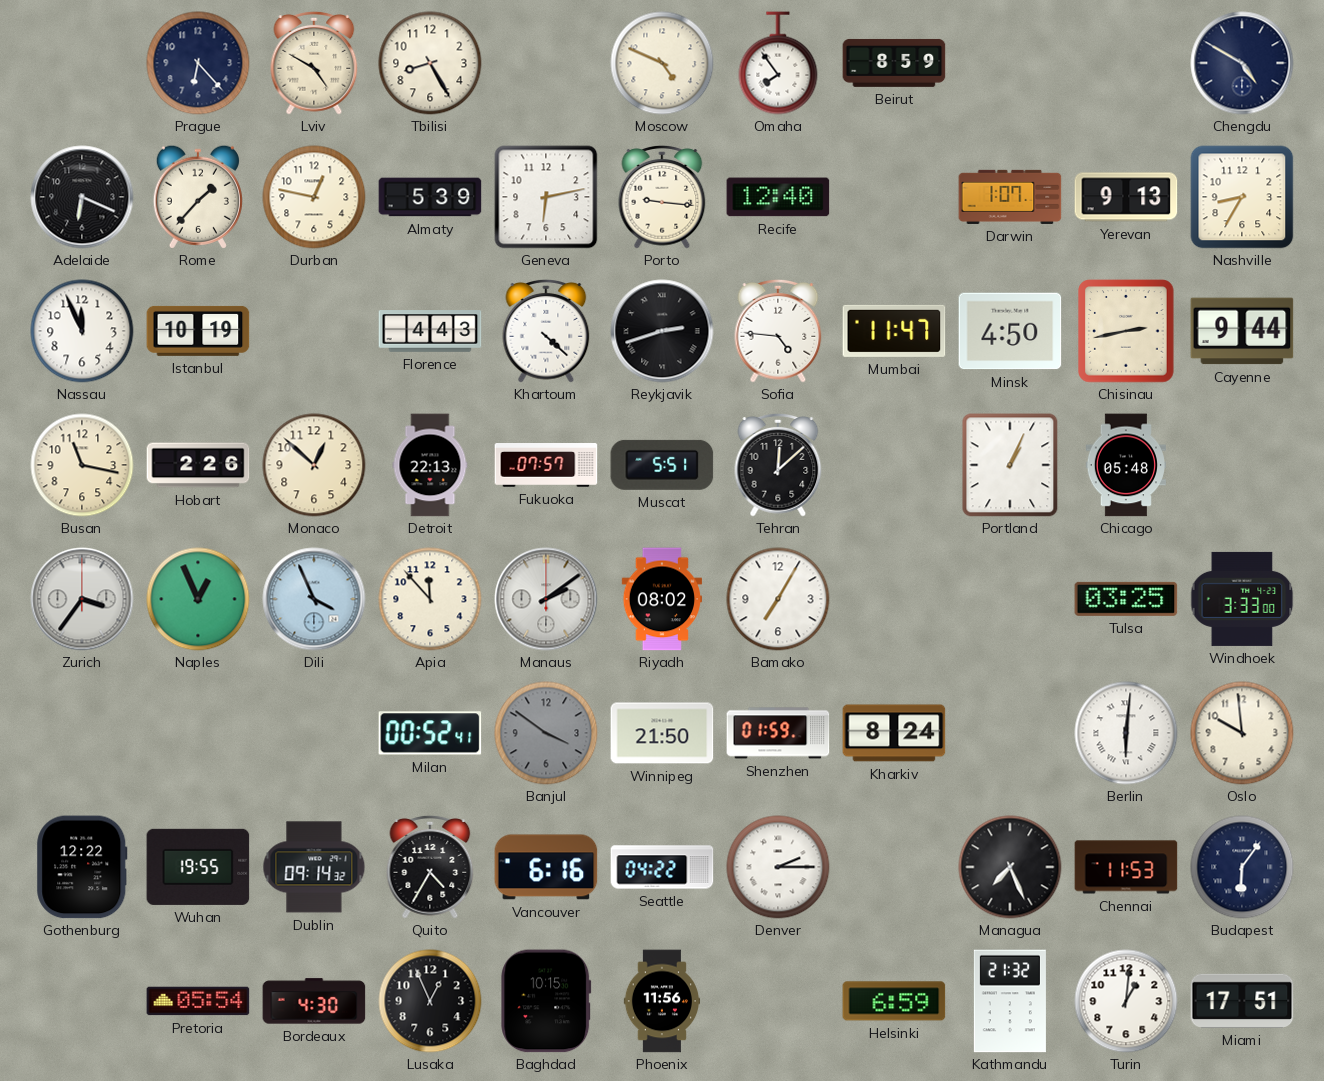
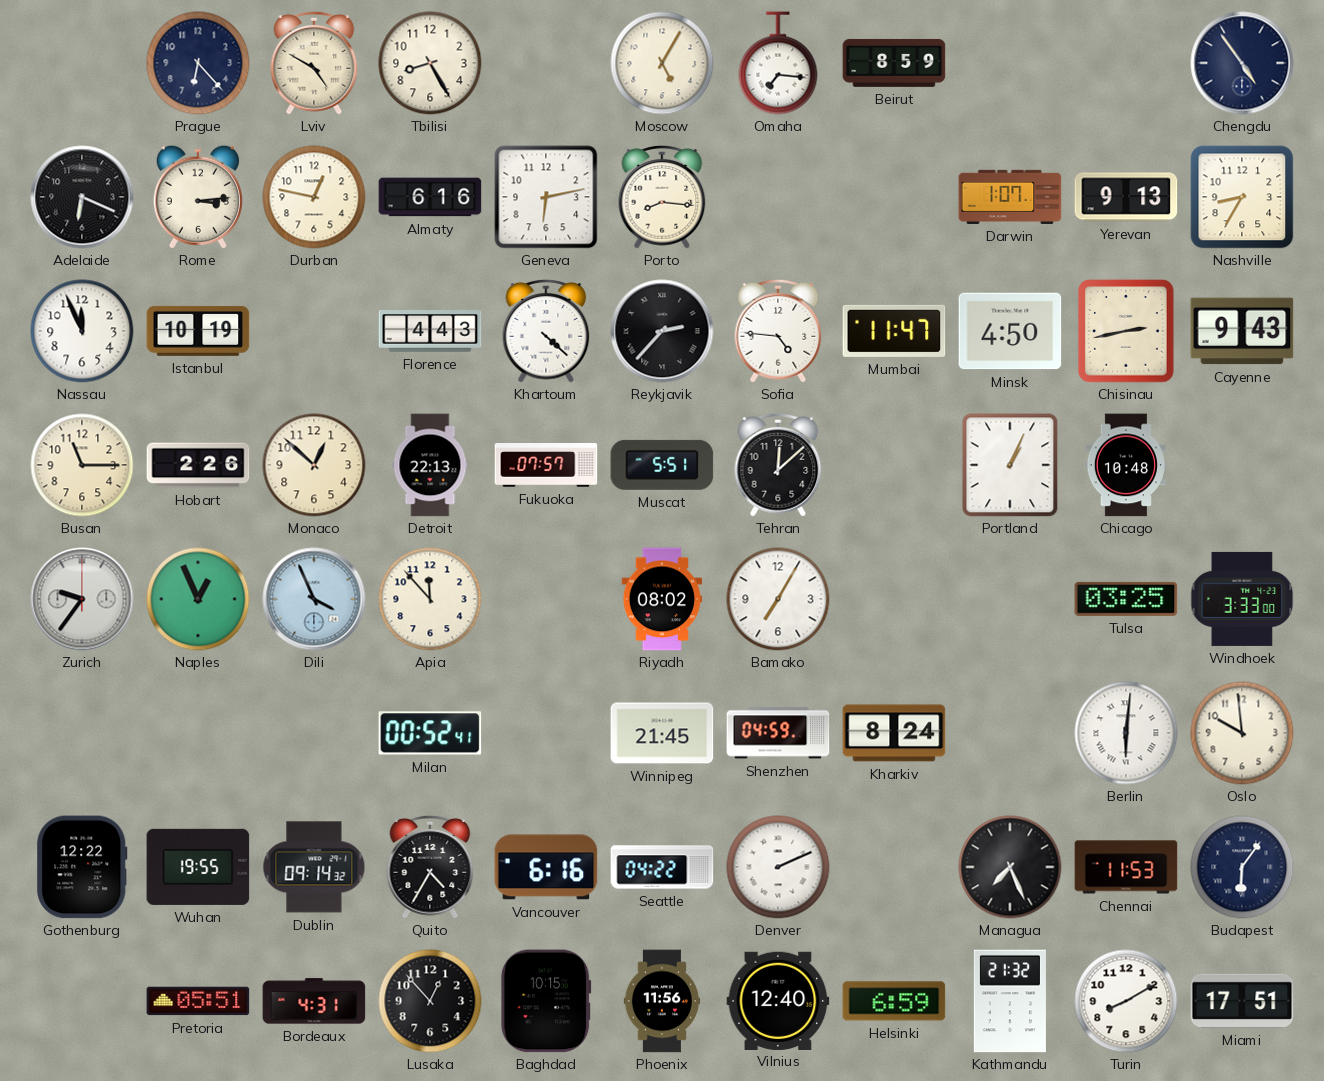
Moscow: 4:49 -> 5:05
Omaha: 7:54 -> 7:16
Chengdu: 4:50 -> 4:54
Rome: 1:37 -> 3:14
Almaty: 5:39 -> 6:16
Porto: 9:16 -> 8:16
Recife: 12:40 -> none
Reykjavik: 2:42 -> 2:37
Cayenne: 9:44 -> 9:43
Busan: 11:17 -> 11:15
Chicago: 05:48 -> 10:48
Zurich: 3:36 -> 9:36
Manaus: 2:09 -> none
Banjul: 3:51 -> none
Winnipeg: 21:50 -> 21:45
Shenzhen: 01:59 -> 04:59
Denver: 2:15 -> 2:11
Pretoria: 05:54 -> 05:51
Bordeaux: 4:30 -> 4:31
Lusaka: 12:56 -> 12:53
Vilnius: none -> 12:40
Turin: 1:01 -> 8:10
